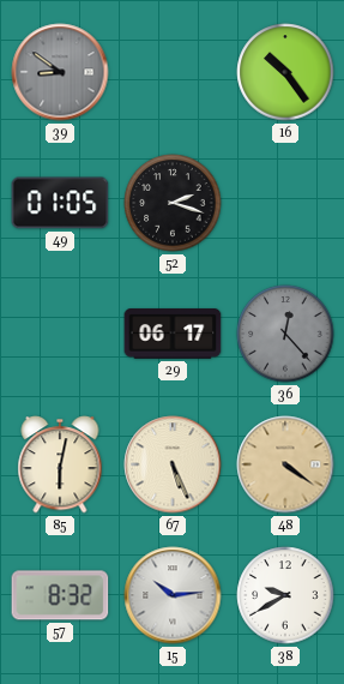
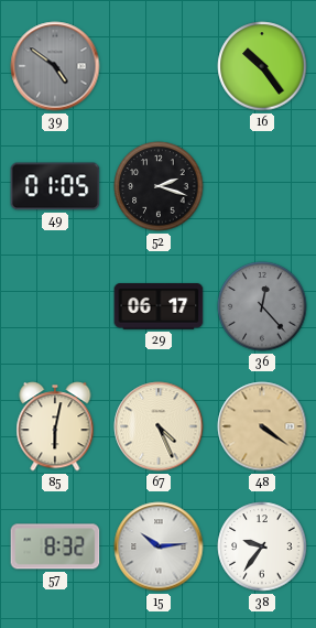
39: 8:51 -> 4:51
67: 5:26 -> 4:26
38: 9:40 -> 9:36
